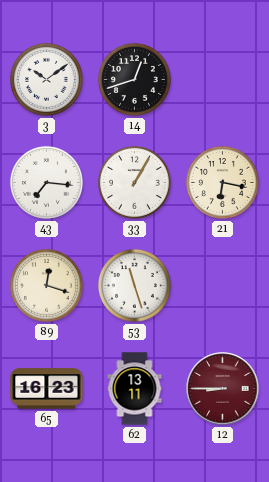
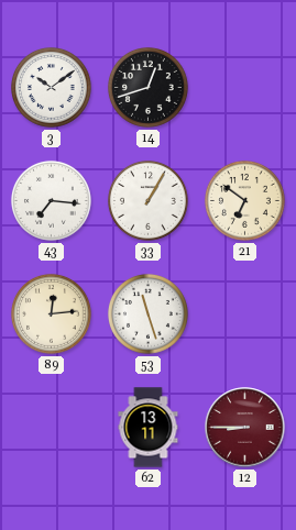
21: 6:17 -> 6:51
89: 12:18 -> 12:14
65: 16:23 -> none
